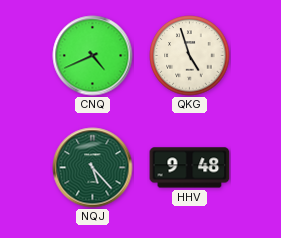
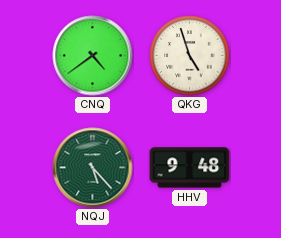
CNQ: 4:41 -> 4:39
